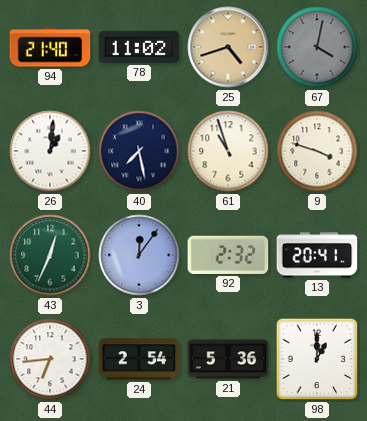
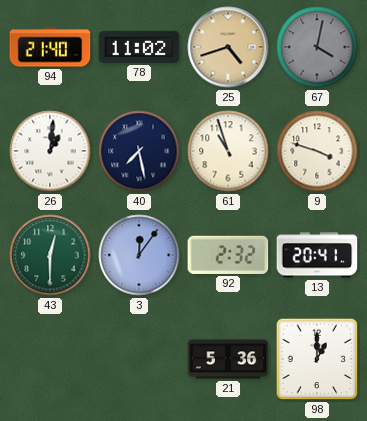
43: 12:34 -> 12:30
44: 6:44 -> none
24: 2:54 -> none
